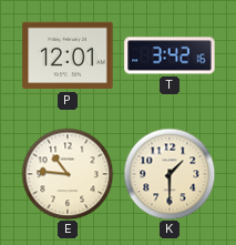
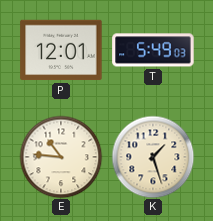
T: 3:42 -> 5:49
K: 1:30 -> 1:27
